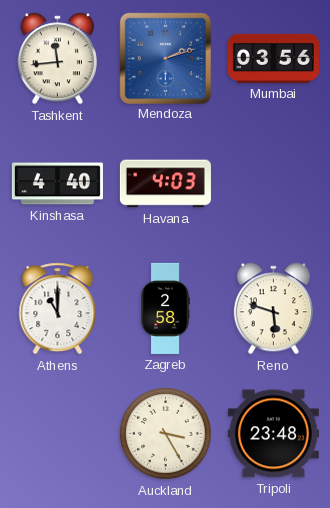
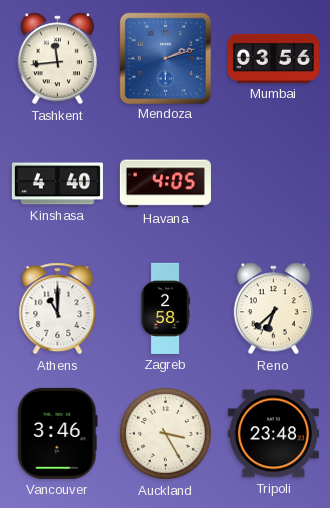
Havana: 4:03 -> 4:05
Reno: 5:48 -> 6:38
Vancouver: none -> 3:46
